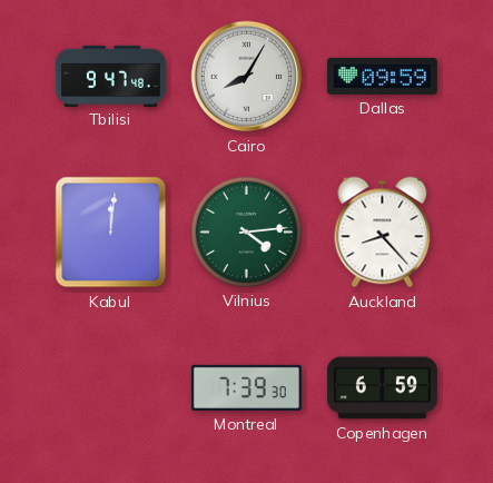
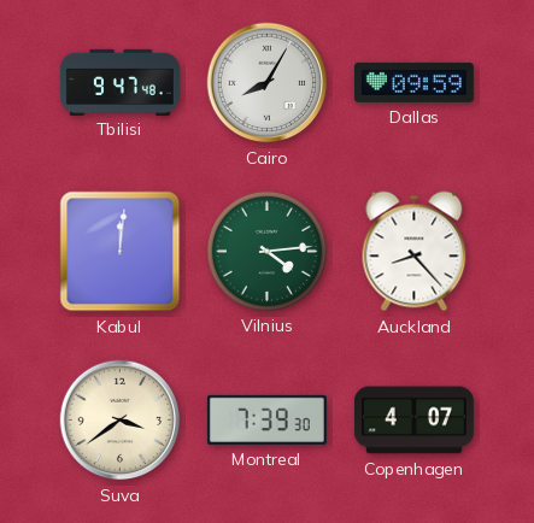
Suva: none -> 3:39
Copenhagen: 6:59 -> 4:07
